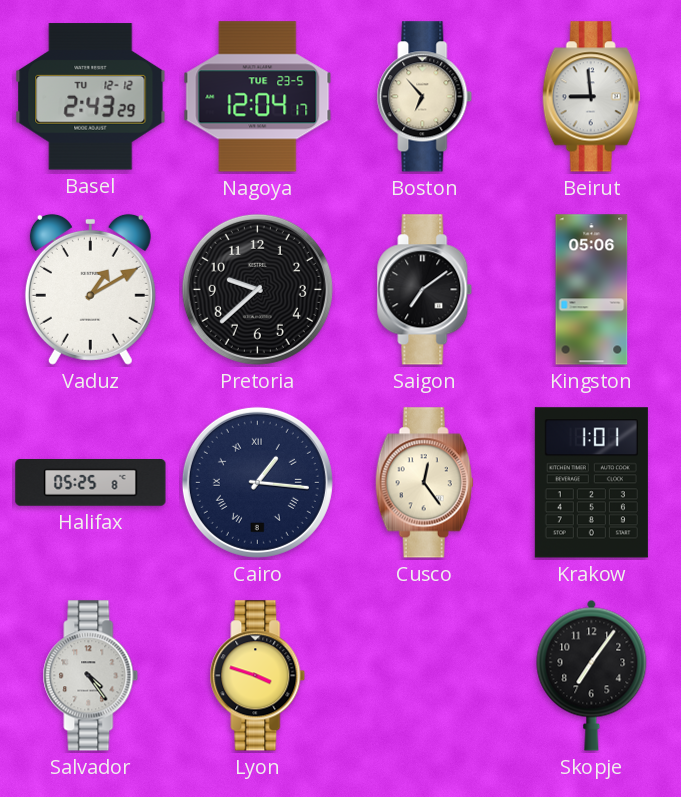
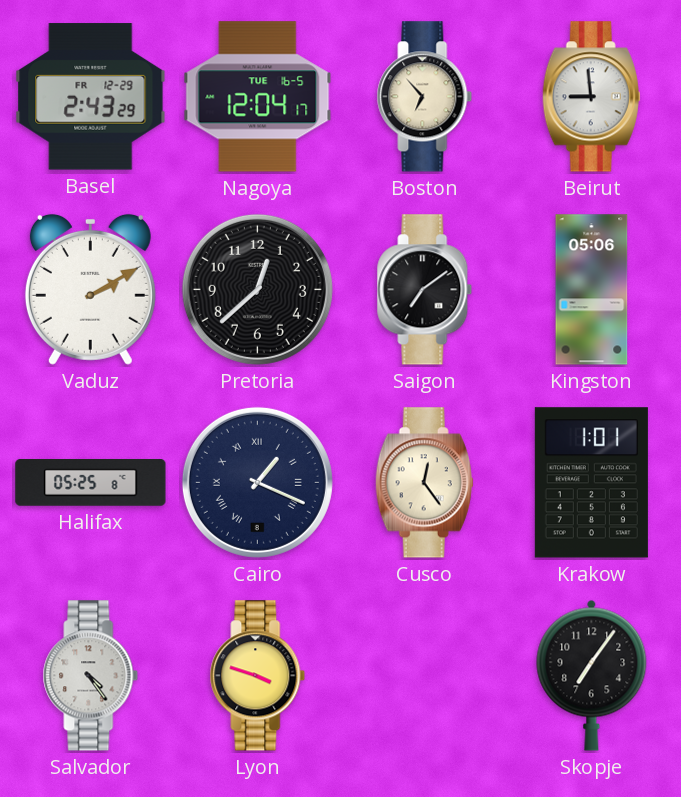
Basel date: TU 12-12 -> FR 12-29
Nagoya date: TUE 23-5 -> TUE 16-5
Vaduz: 1:10 -> 2:10
Pretoria: 9:38 -> 12:38
Cairo: 1:16 -> 1:19
